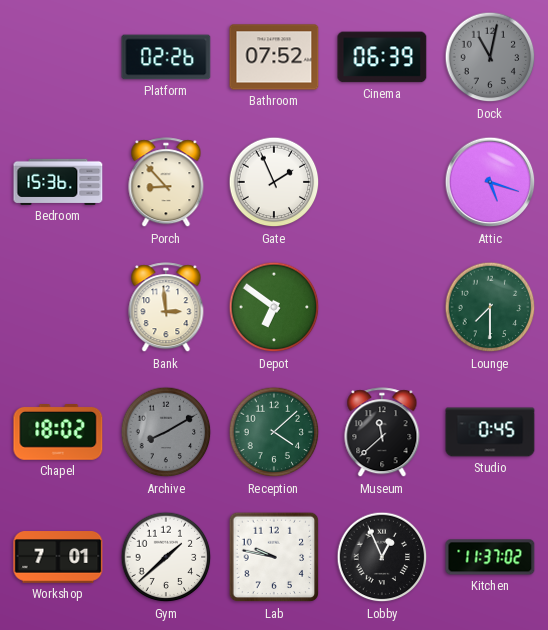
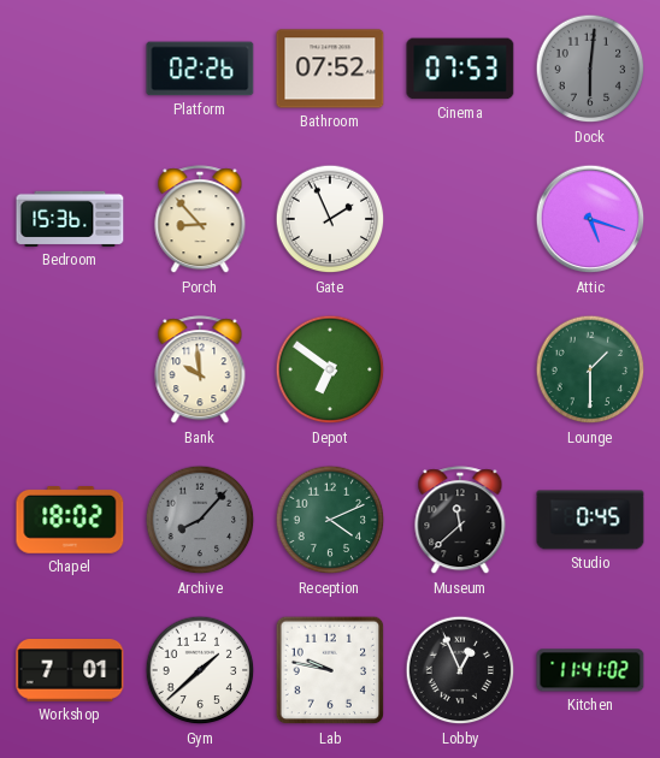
Cinema: 06:39 -> 07:53
Dock: 11:02 -> 6:01
Bank: 2:59 -> 9:59
Lounge: 7:30 -> 1:30
Archive: 8:10 -> 8:07
Reception: 4:08 -> 4:11
Kitchen: 11:37 -> 11:41
